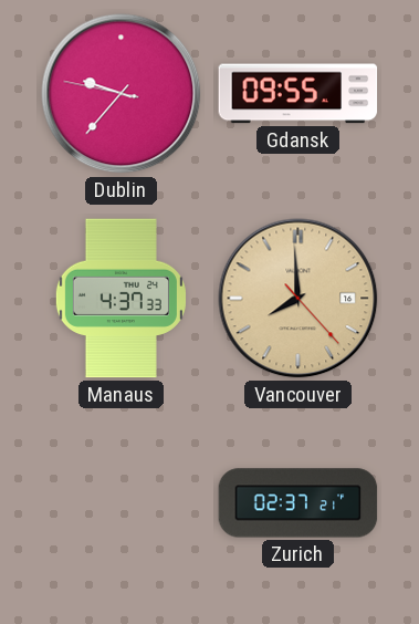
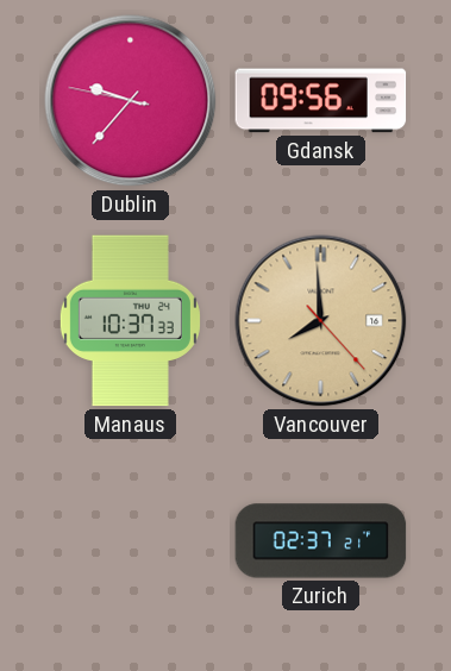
Gdansk: 09:55 -> 09:56
Manaus: 4:37 -> 10:37
